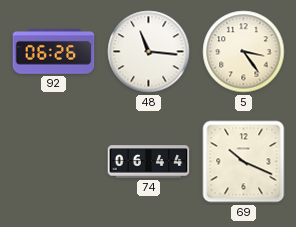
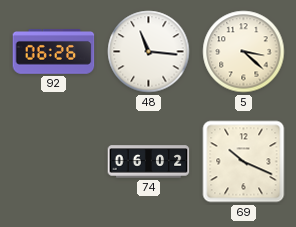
5: 3:24 -> 3:22
74: 06:44 -> 06:02
